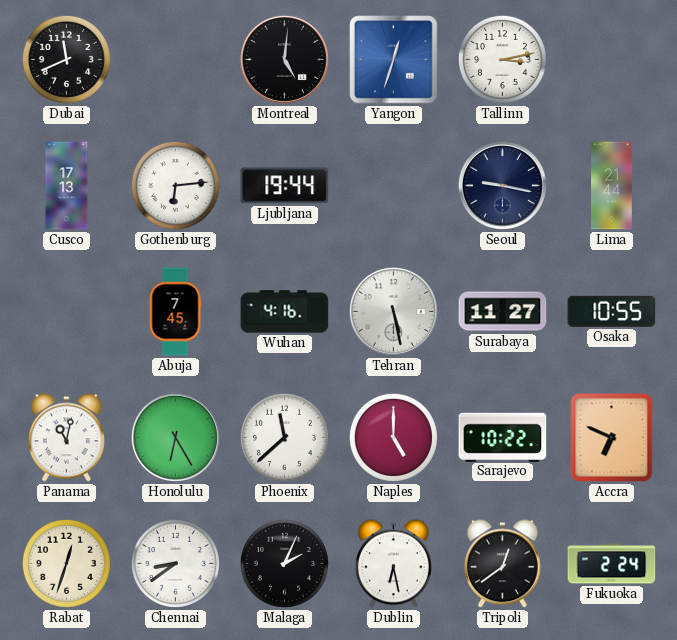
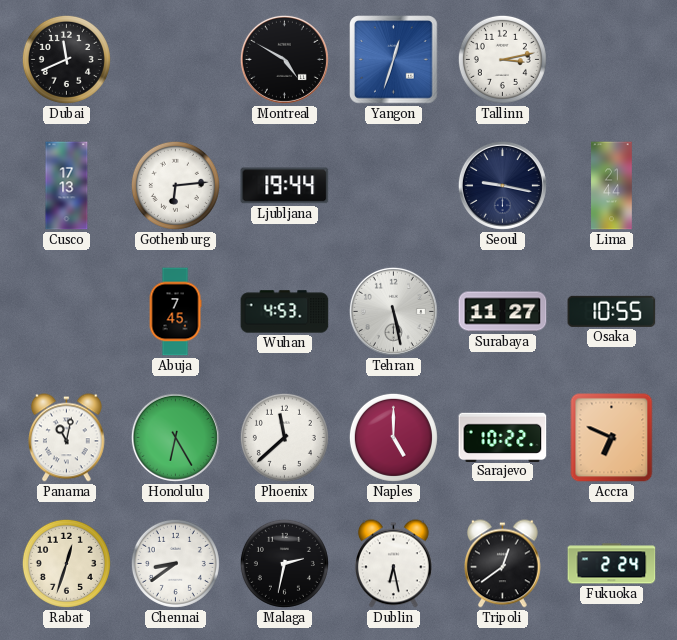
Montreal: 5:01 -> 4:50
Wuhan: 4:16 -> 4:53
Malaga: 2:04 -> 2:32
